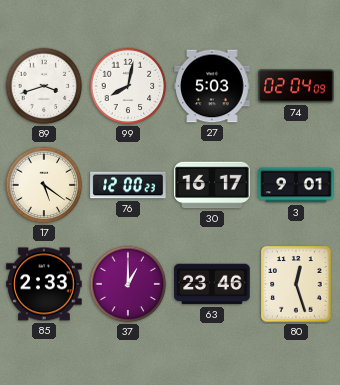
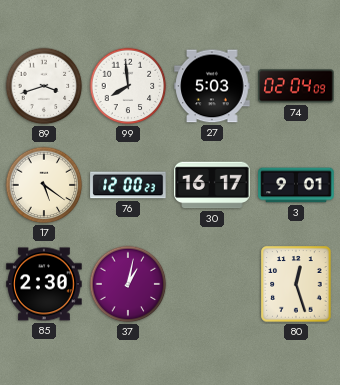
99: 8:02 -> 7:59
85: 2:33 -> 2:30
37: 1:00 -> 1:02
63: 23:46 -> none
